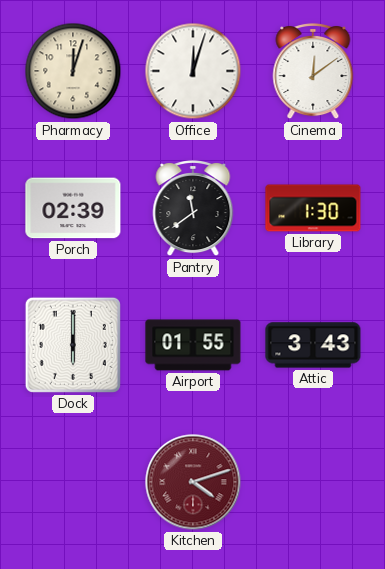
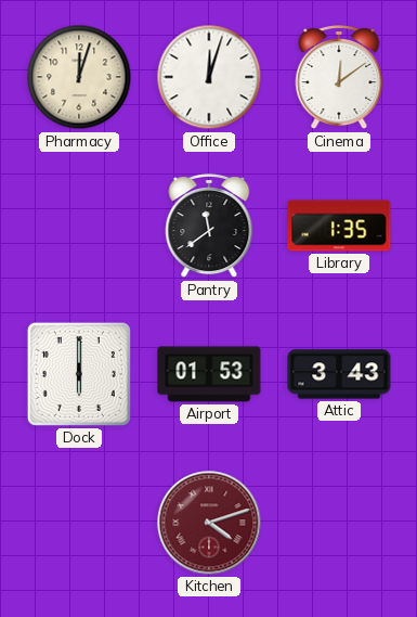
Porch: 02:39 -> none
Library: 1:30 -> 1:35
Airport: 01:55 -> 01:53
